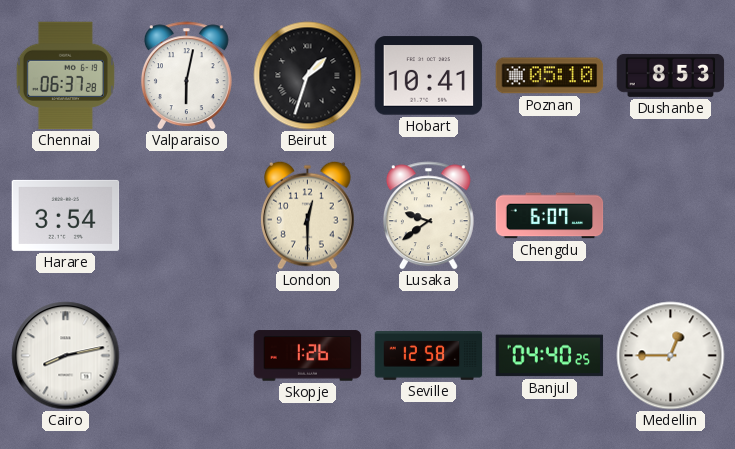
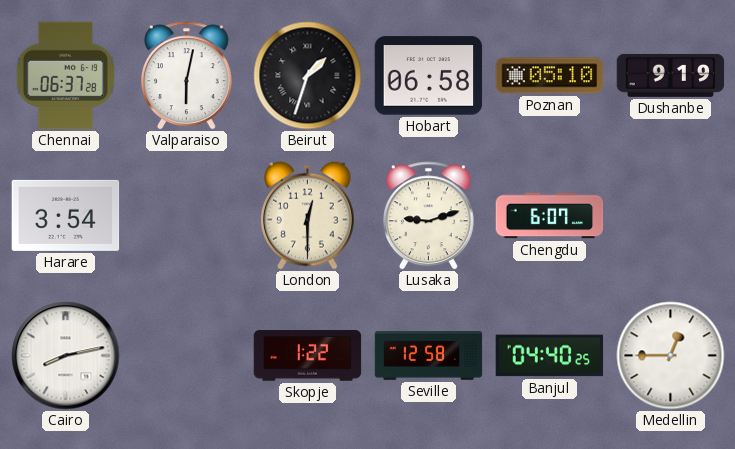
Hobart: 10:41 -> 06:58
Dushanbe: 8:53 -> 9:19
Lusaka: 9:39 -> 9:12
Skopje: 1:26 -> 1:22
